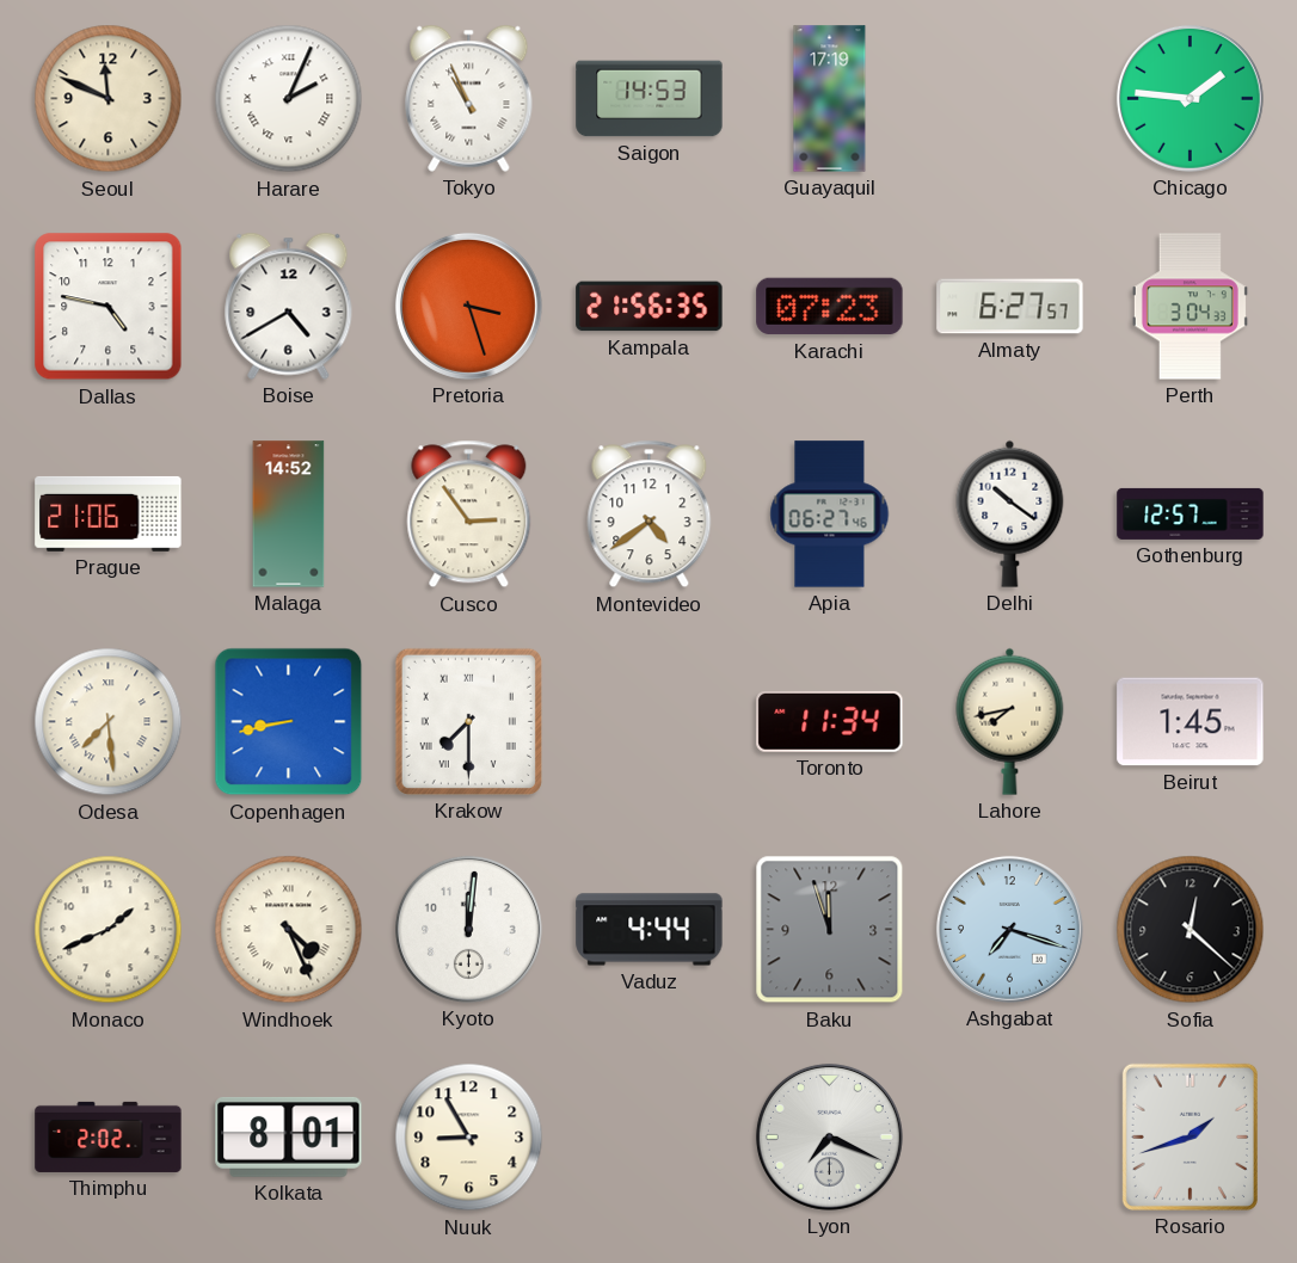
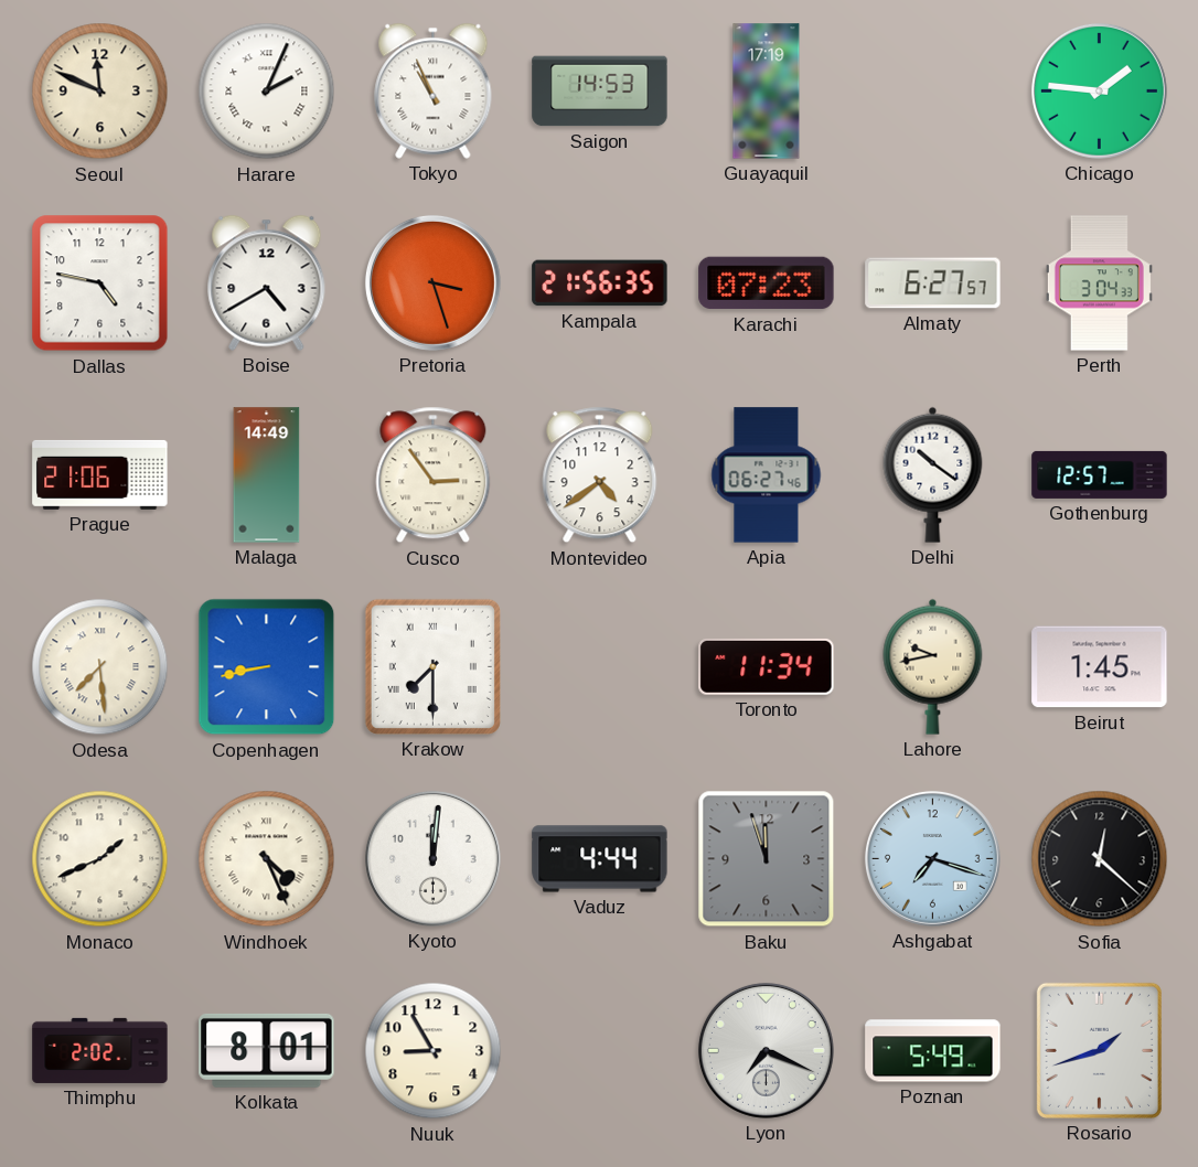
Malaga: 14:52 -> 14:49
Lahore: 7:43 -> 9:43
Poznan: none -> 5:49
